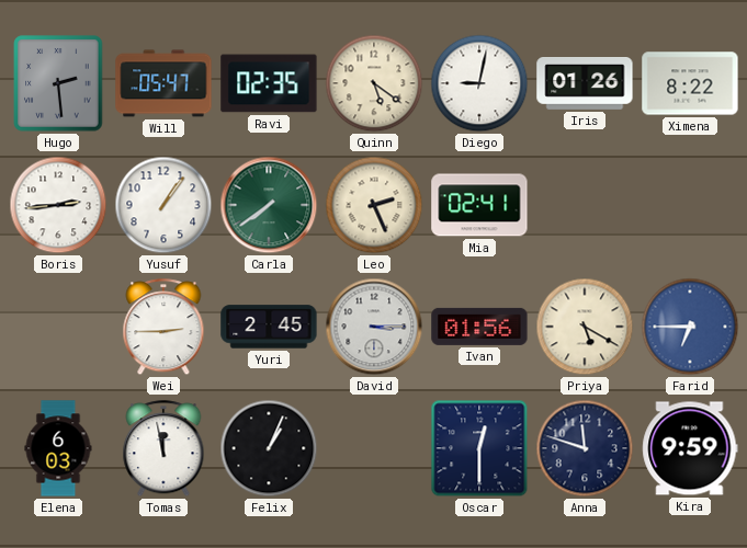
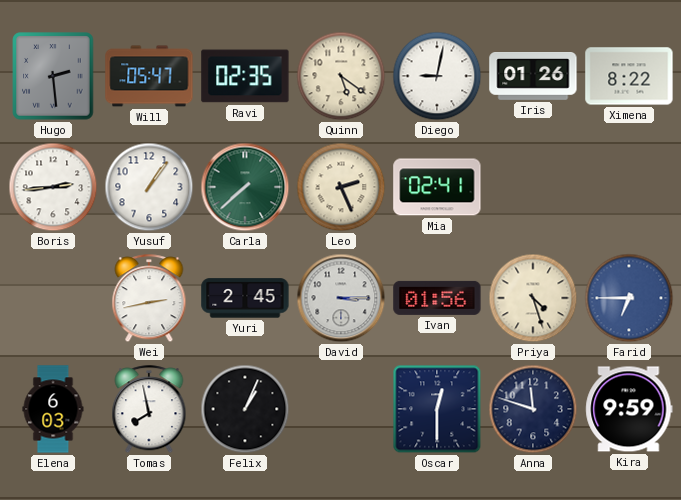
Carla: 7:39 -> 7:38
Wei: 2:45 -> 2:43
Priya: 5:20 -> 4:27
Tomas: 11:58 -> 7:58
